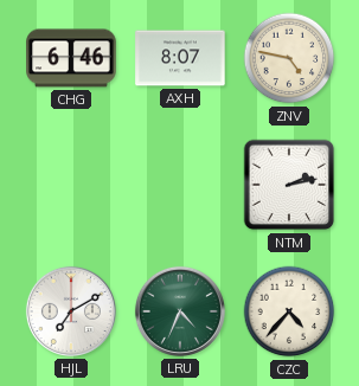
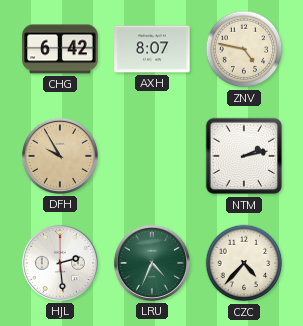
CHG: 6:46 -> 6:42
DFH: none -> 9:55
HJL: 7:10 -> 2:29
